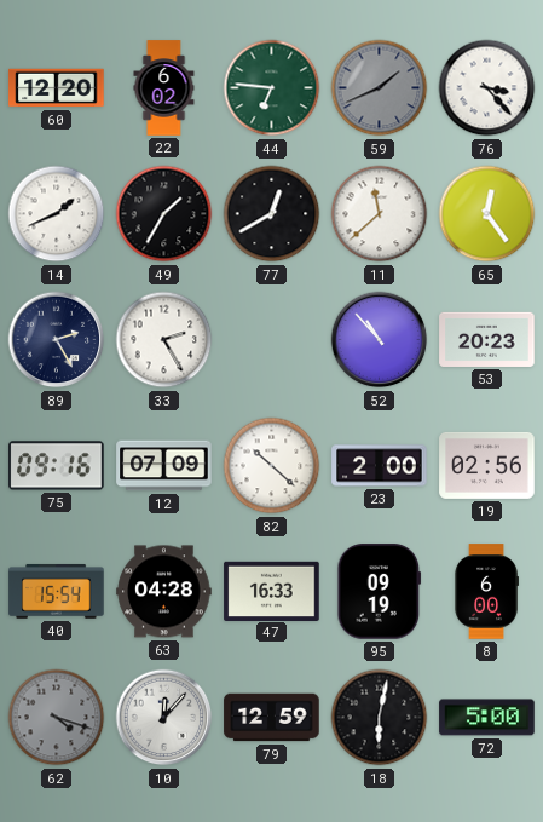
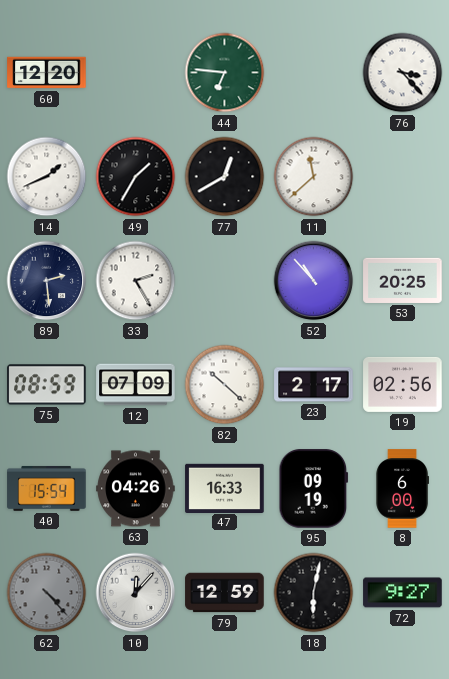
22: 6:02 -> none
59: 1:41 -> none
65: 12:24 -> none
89: 2:25 -> 2:29
53: 20:23 -> 20:25
75: 09:16 -> 08:59
23: 2:00 -> 2:17
63: 04:28 -> 04:26
62: 4:18 -> 4:23
72: 5:00 -> 9:27
